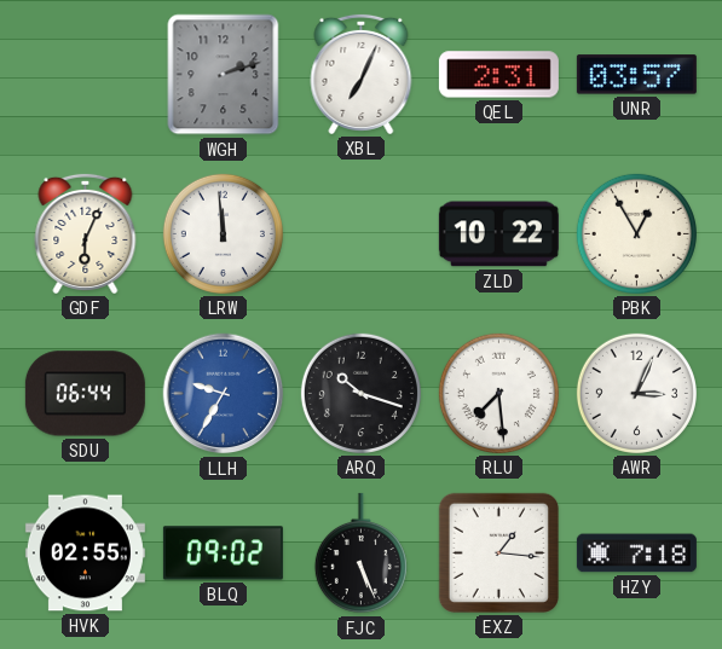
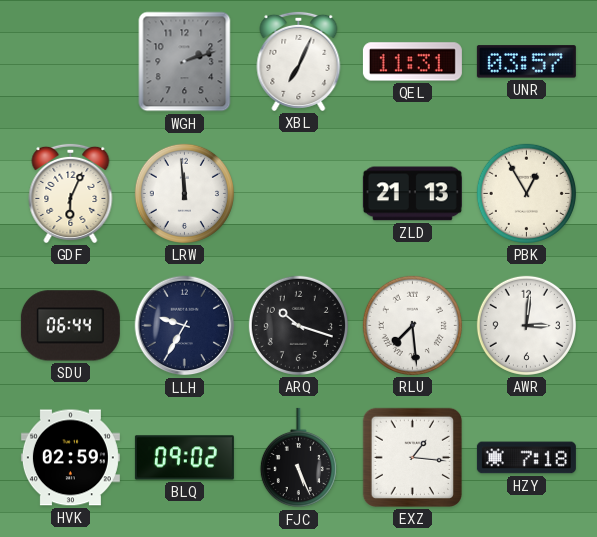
QEL: 2:31 -> 11:31
ZLD: 10:22 -> 21:13
LLH dial: blue -> navy
AWR: 3:04 -> 3:01
HVK: 02:55 -> 02:59
